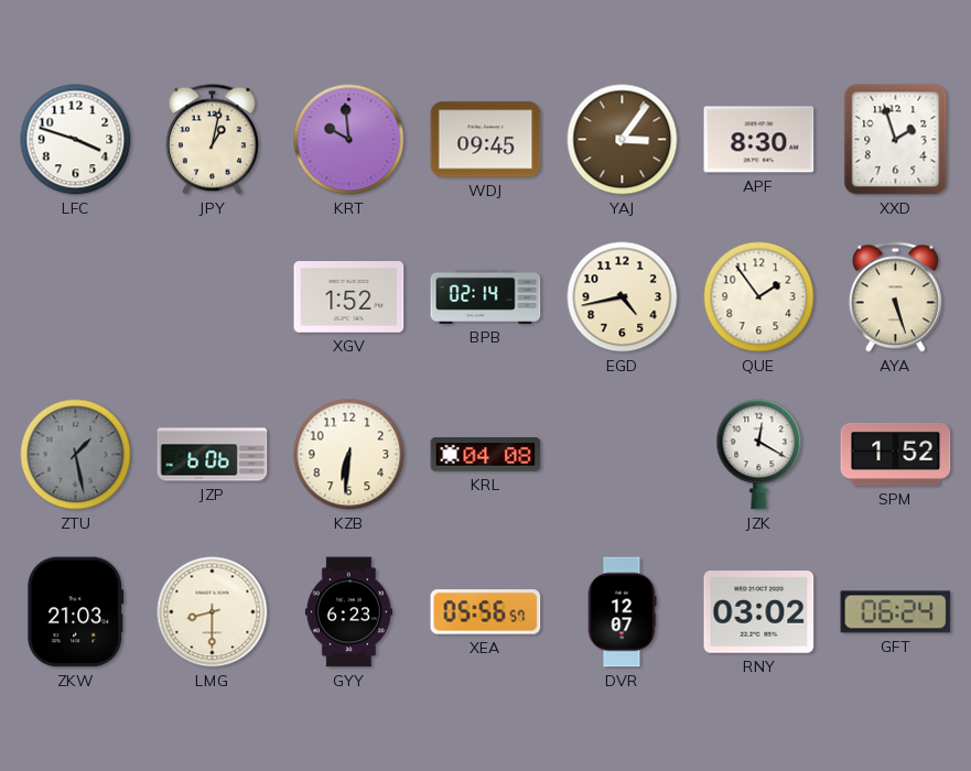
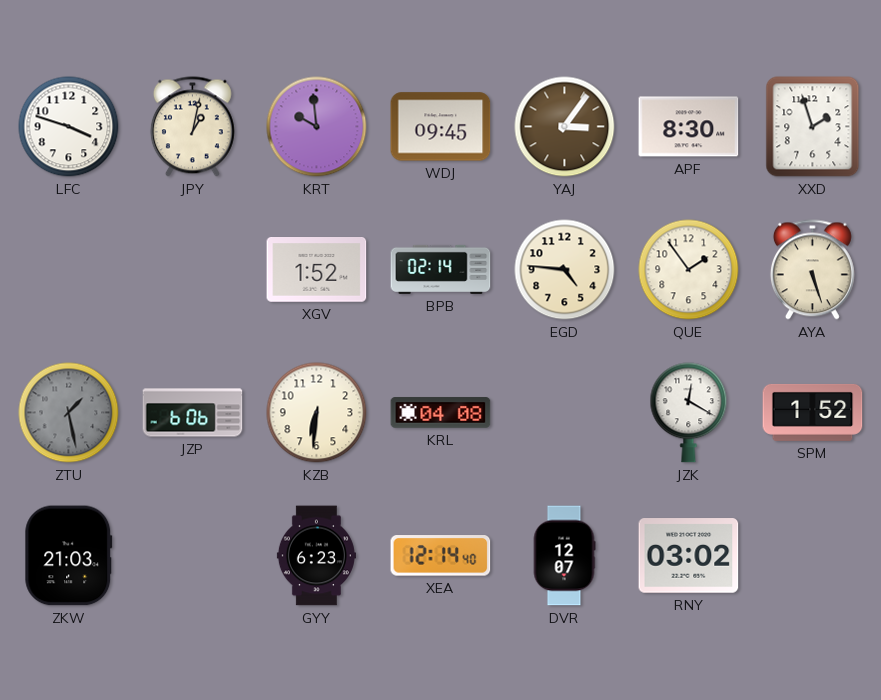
EGD: 4:43 -> 4:46
LMG: 8:30 -> none
XEA: 05:56 -> 12:14
GFT: 06:24 -> none
